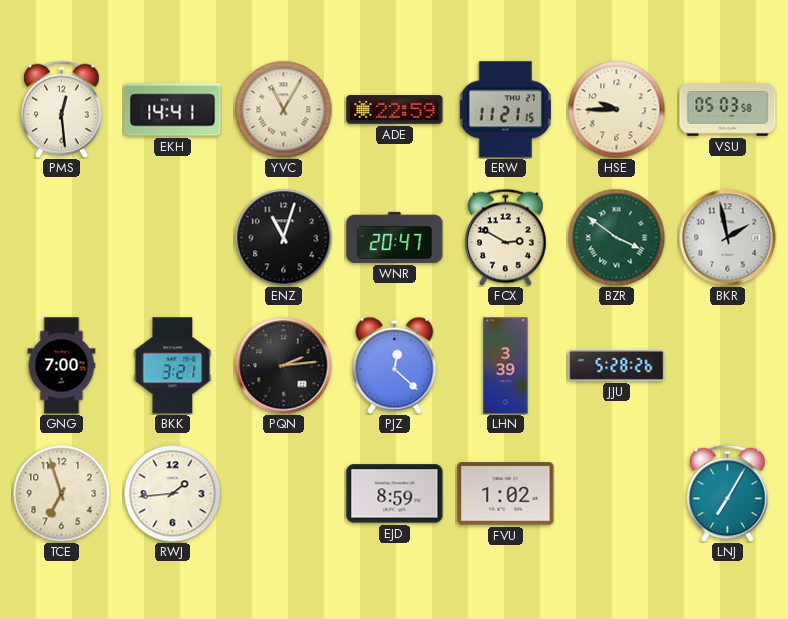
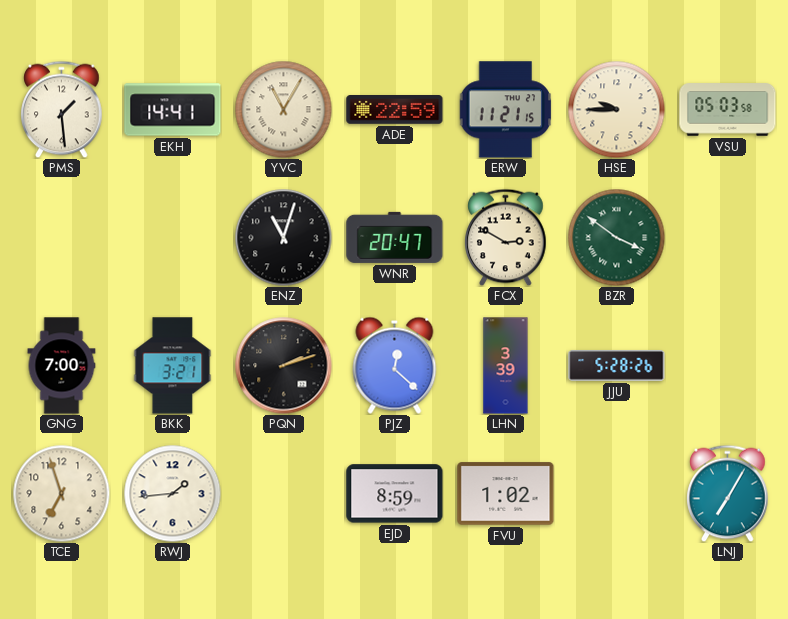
PMS: 12:29 -> 1:29
BKR: 1:58 -> none
PQN: 2:14 -> 2:12
